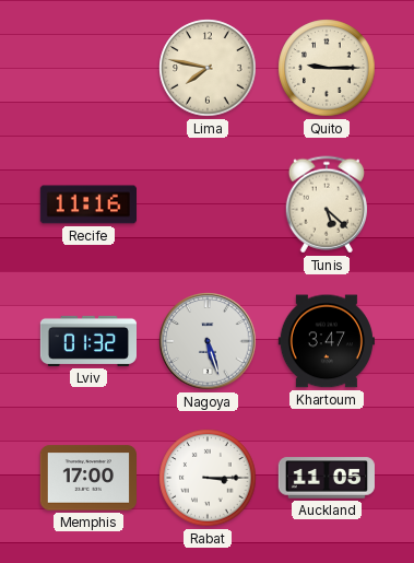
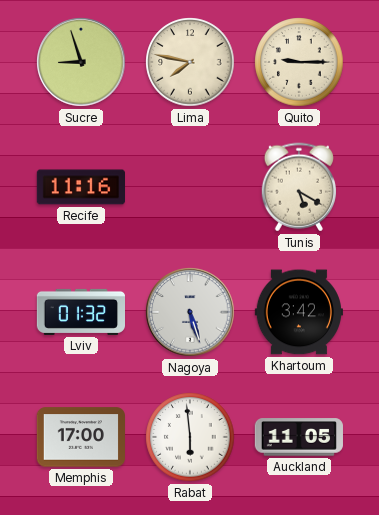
Sucre: none -> 8:57
Tunis: 5:22 -> 5:20
Khartoum: 3:47 -> 3:42
Rabat: 3:15 -> 5:59
